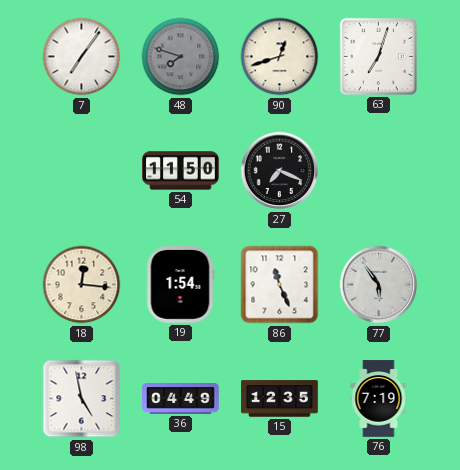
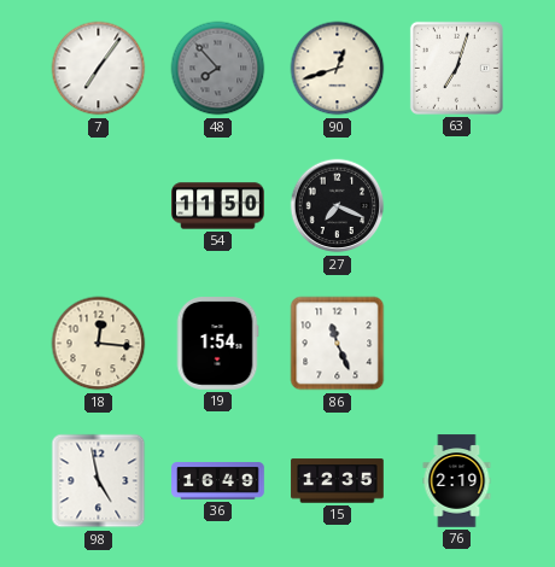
48: 7:48 -> 7:53
77: 5:54 -> none
36: 04:49 -> 16:49
76: 7:19 -> 2:19
